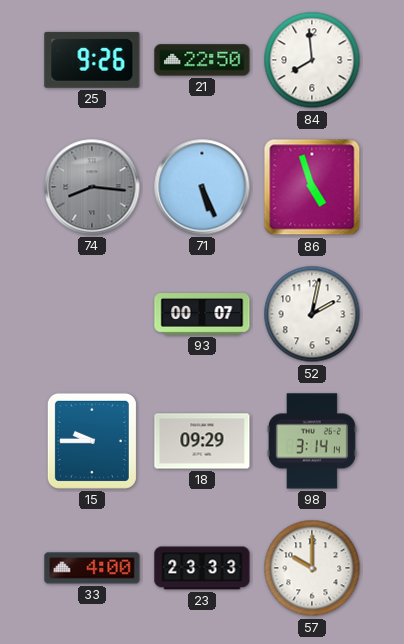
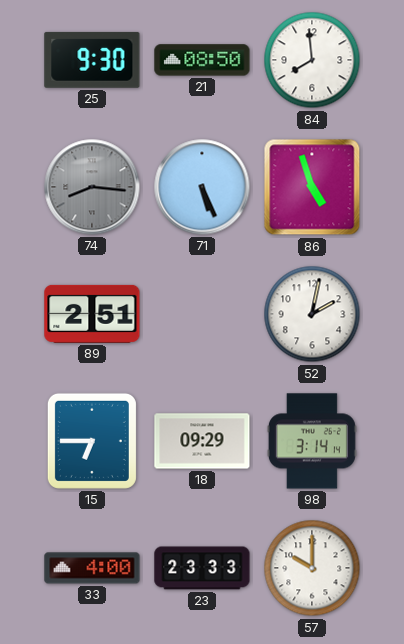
25: 9:26 -> 9:30
21: 22:50 -> 08:50
89: none -> 2:51
93: 00:07 -> none
15: 9:45 -> 6:45
